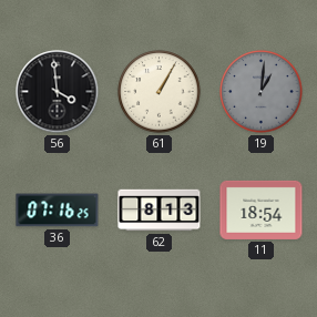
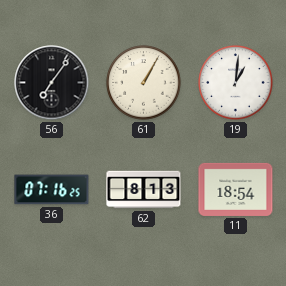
56: 3:59 -> 7:06
19 dial: grey -> white
